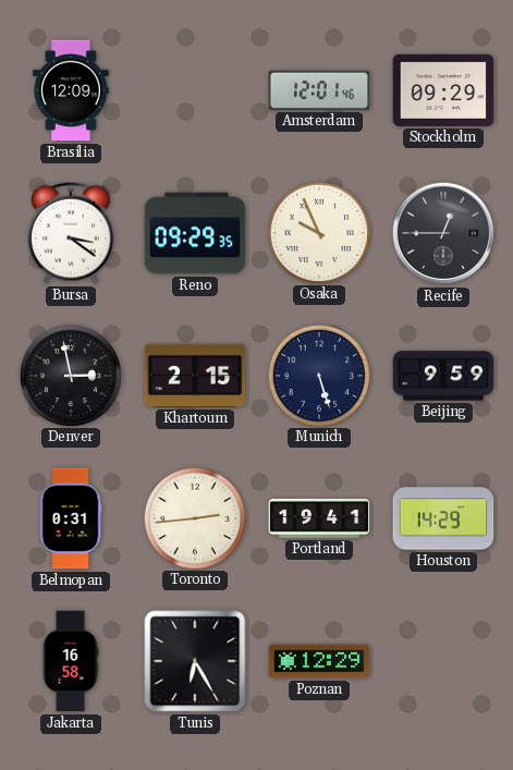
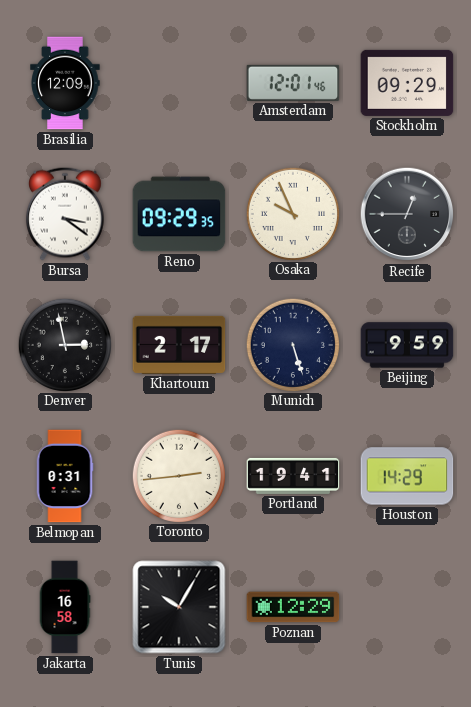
Khartoum: 2:15 -> 2:17
Tunis: 6:25 -> 10:05
